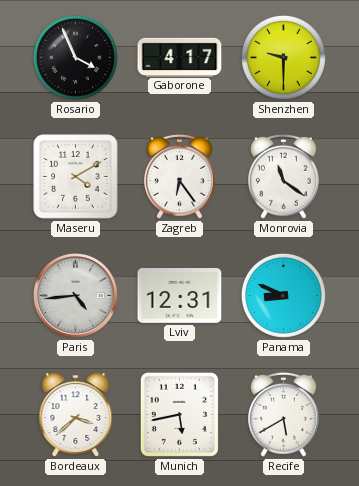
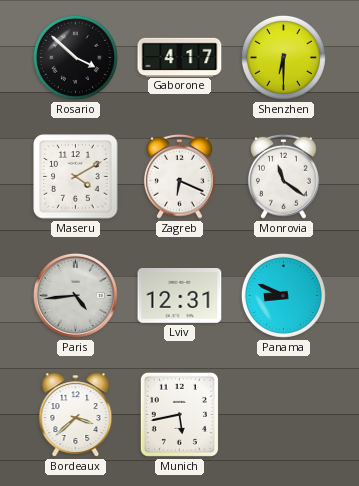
Rosario: 3:56 -> 3:52
Shenzhen: 9:30 -> 6:30
Zagreb: 6:24 -> 6:19
Recife: 5:40 -> none
